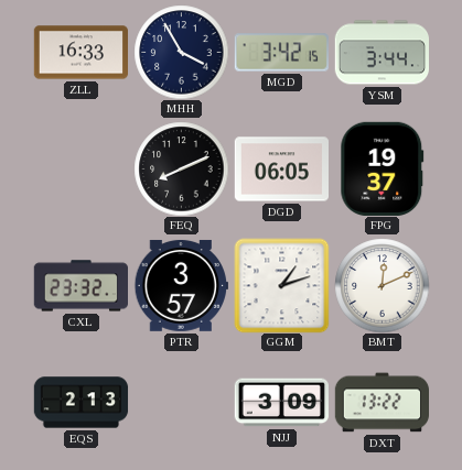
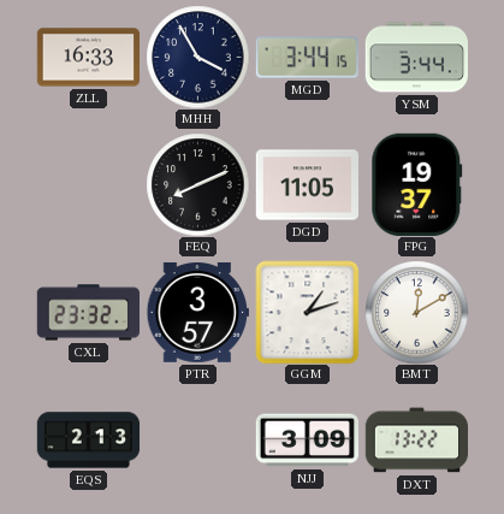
MGD: 3:42 -> 3:44
DGD: 06:05 -> 11:05
BMT: 12:11 -> 12:10
